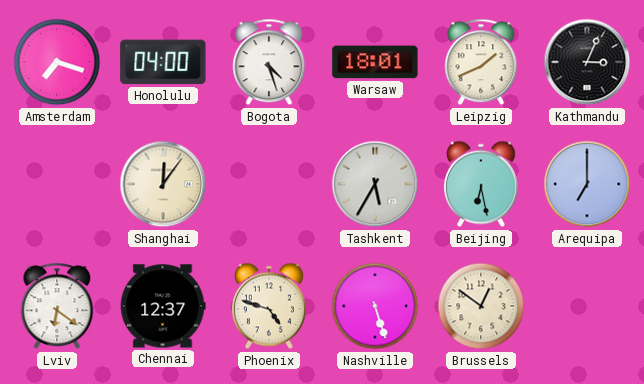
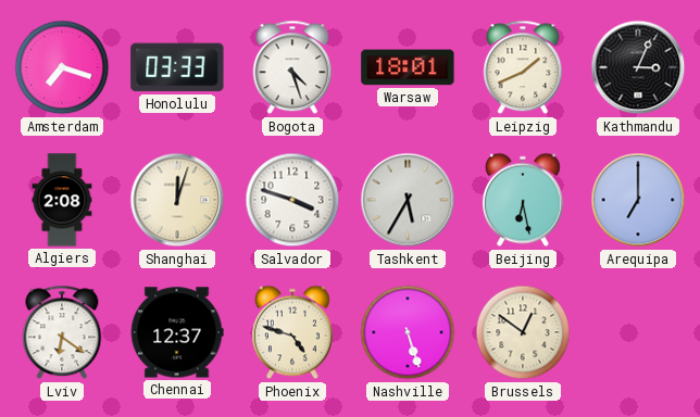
Honolulu: 04:00 -> 03:33
Algiers: none -> 2:08
Shanghai: 12:06 -> 12:03
Salvador: none -> 3:48
